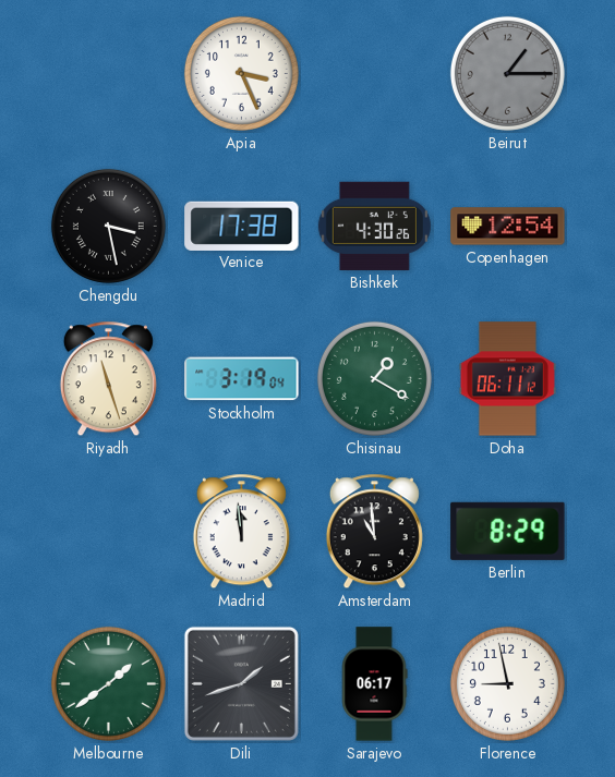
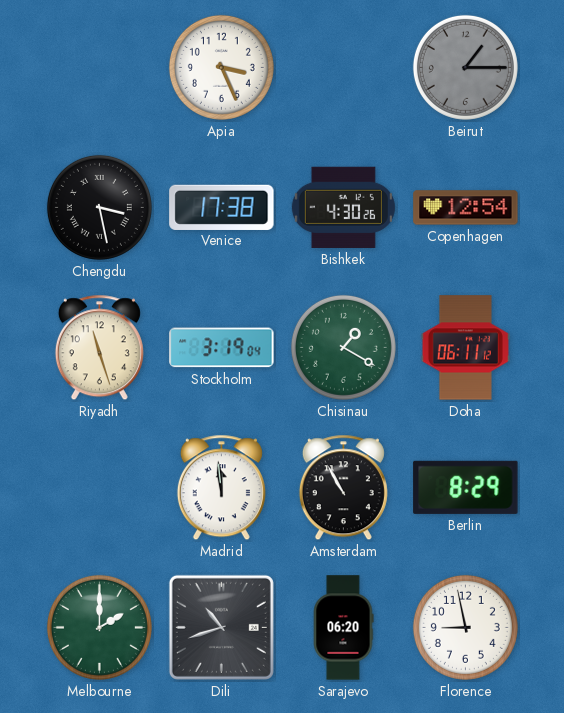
Amsterdam: 10:59 -> 10:55
Melbourne: 1:39 -> 2:00
Dili: 1:42 -> 10:42
Sarajevo: 06:17 -> 06:20
